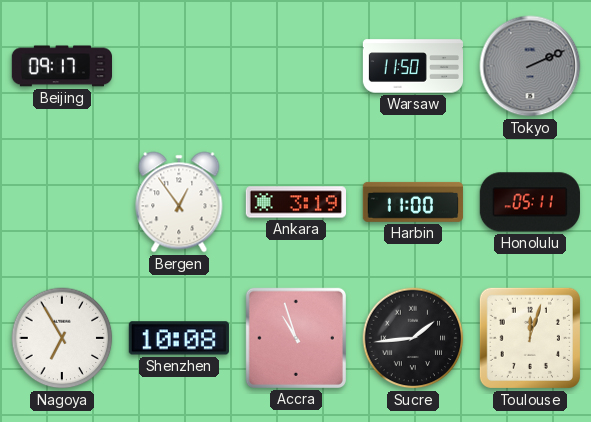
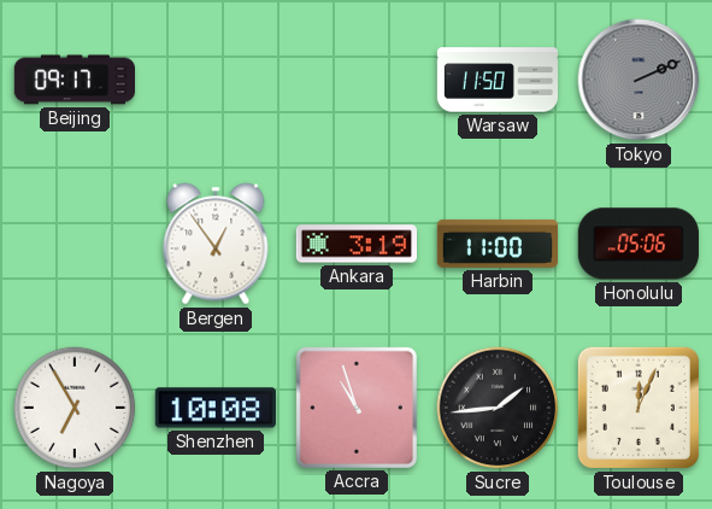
Honolulu: 05:11 -> 05:06
Toulouse: 12:03 -> 12:04
